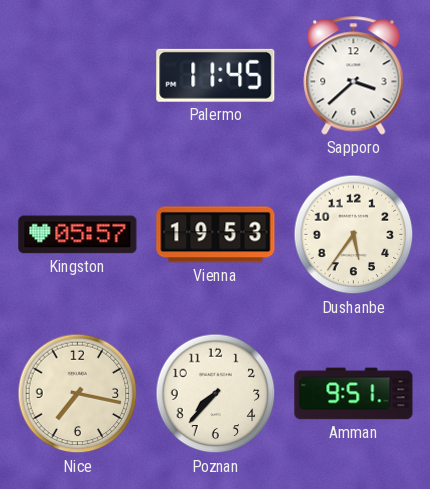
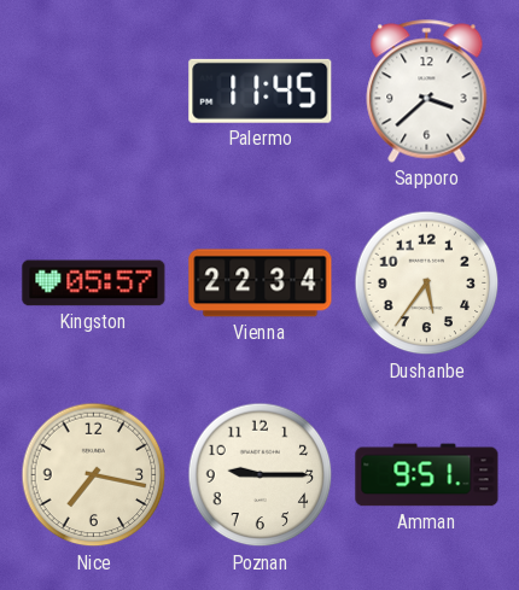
Vienna: 19:53 -> 22:34
Poznan: 7:37 -> 9:15
